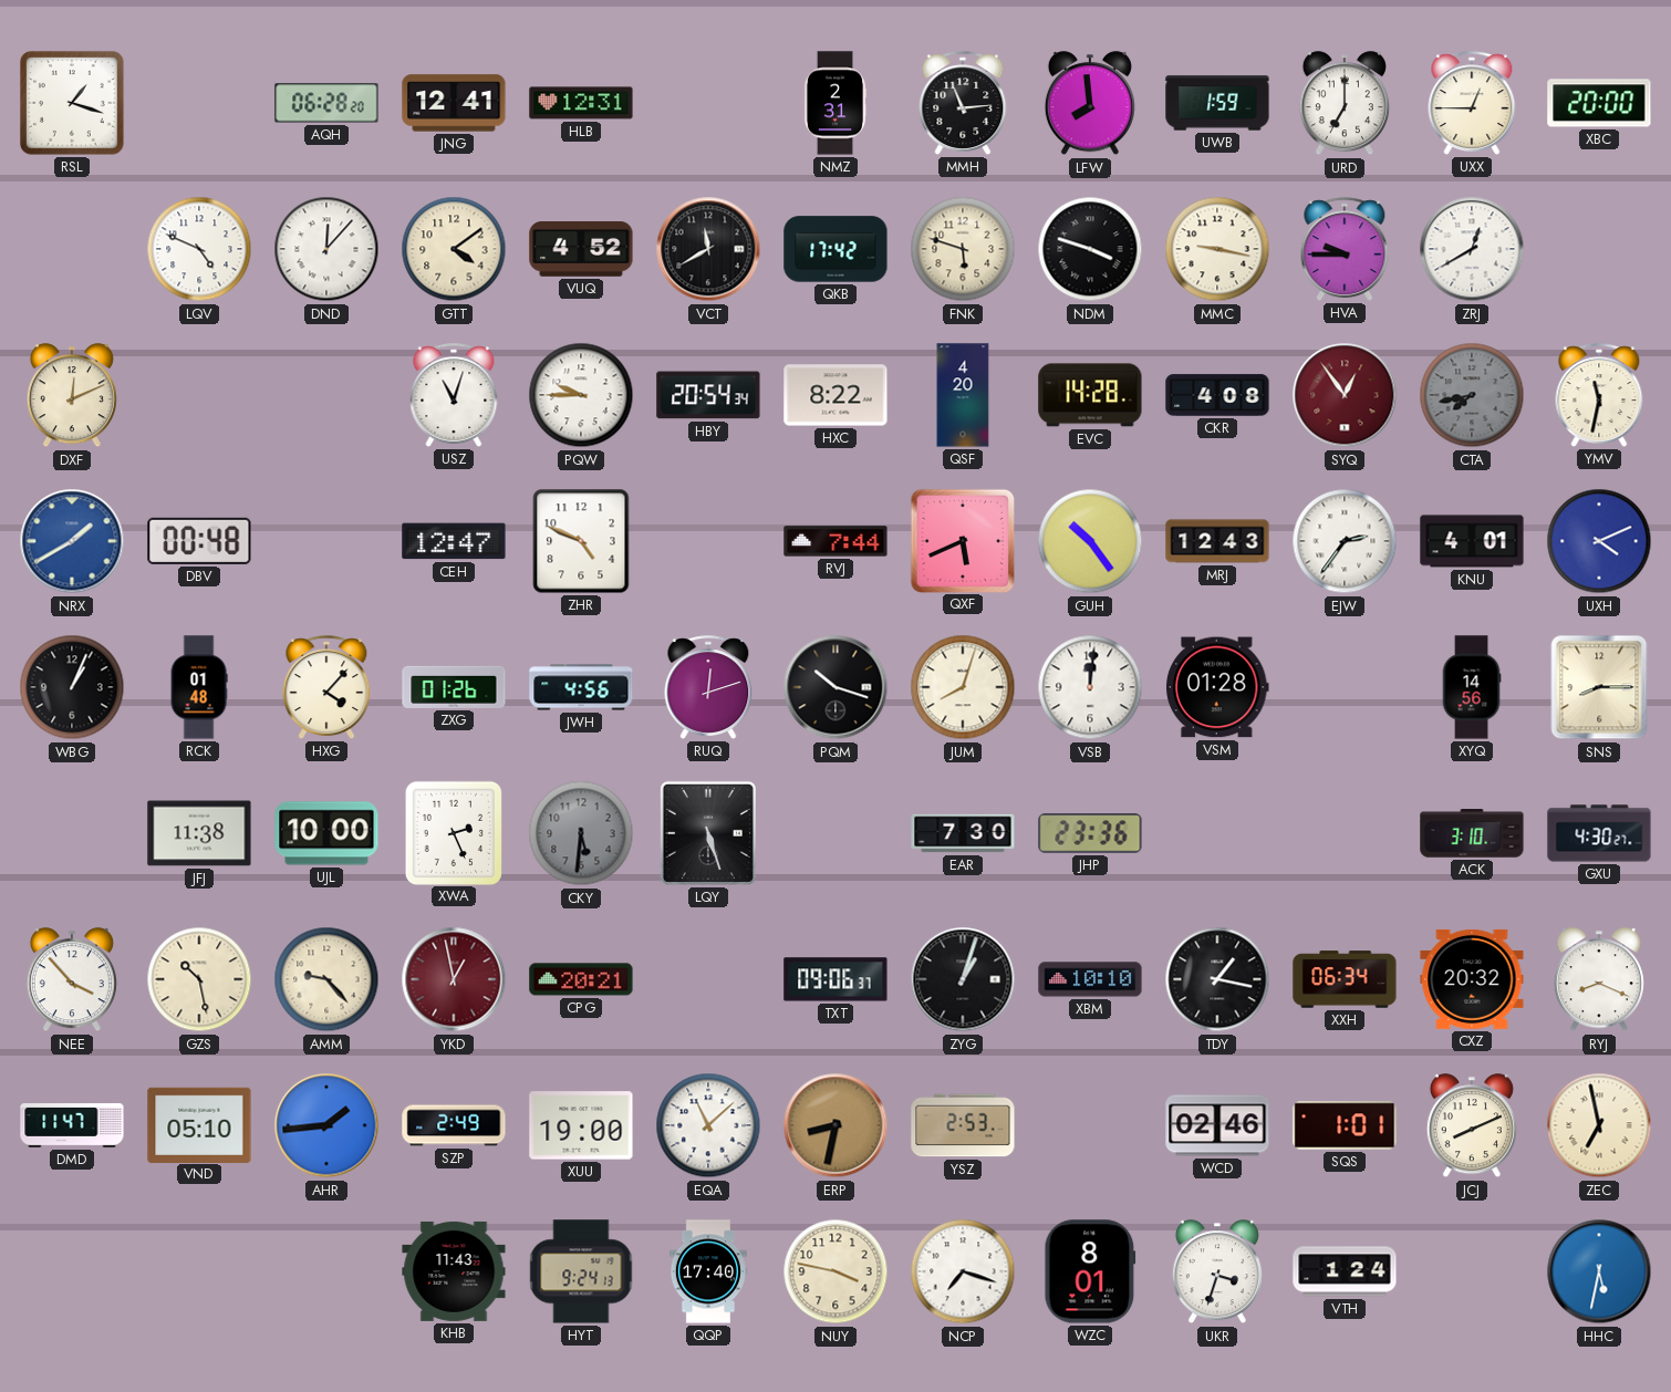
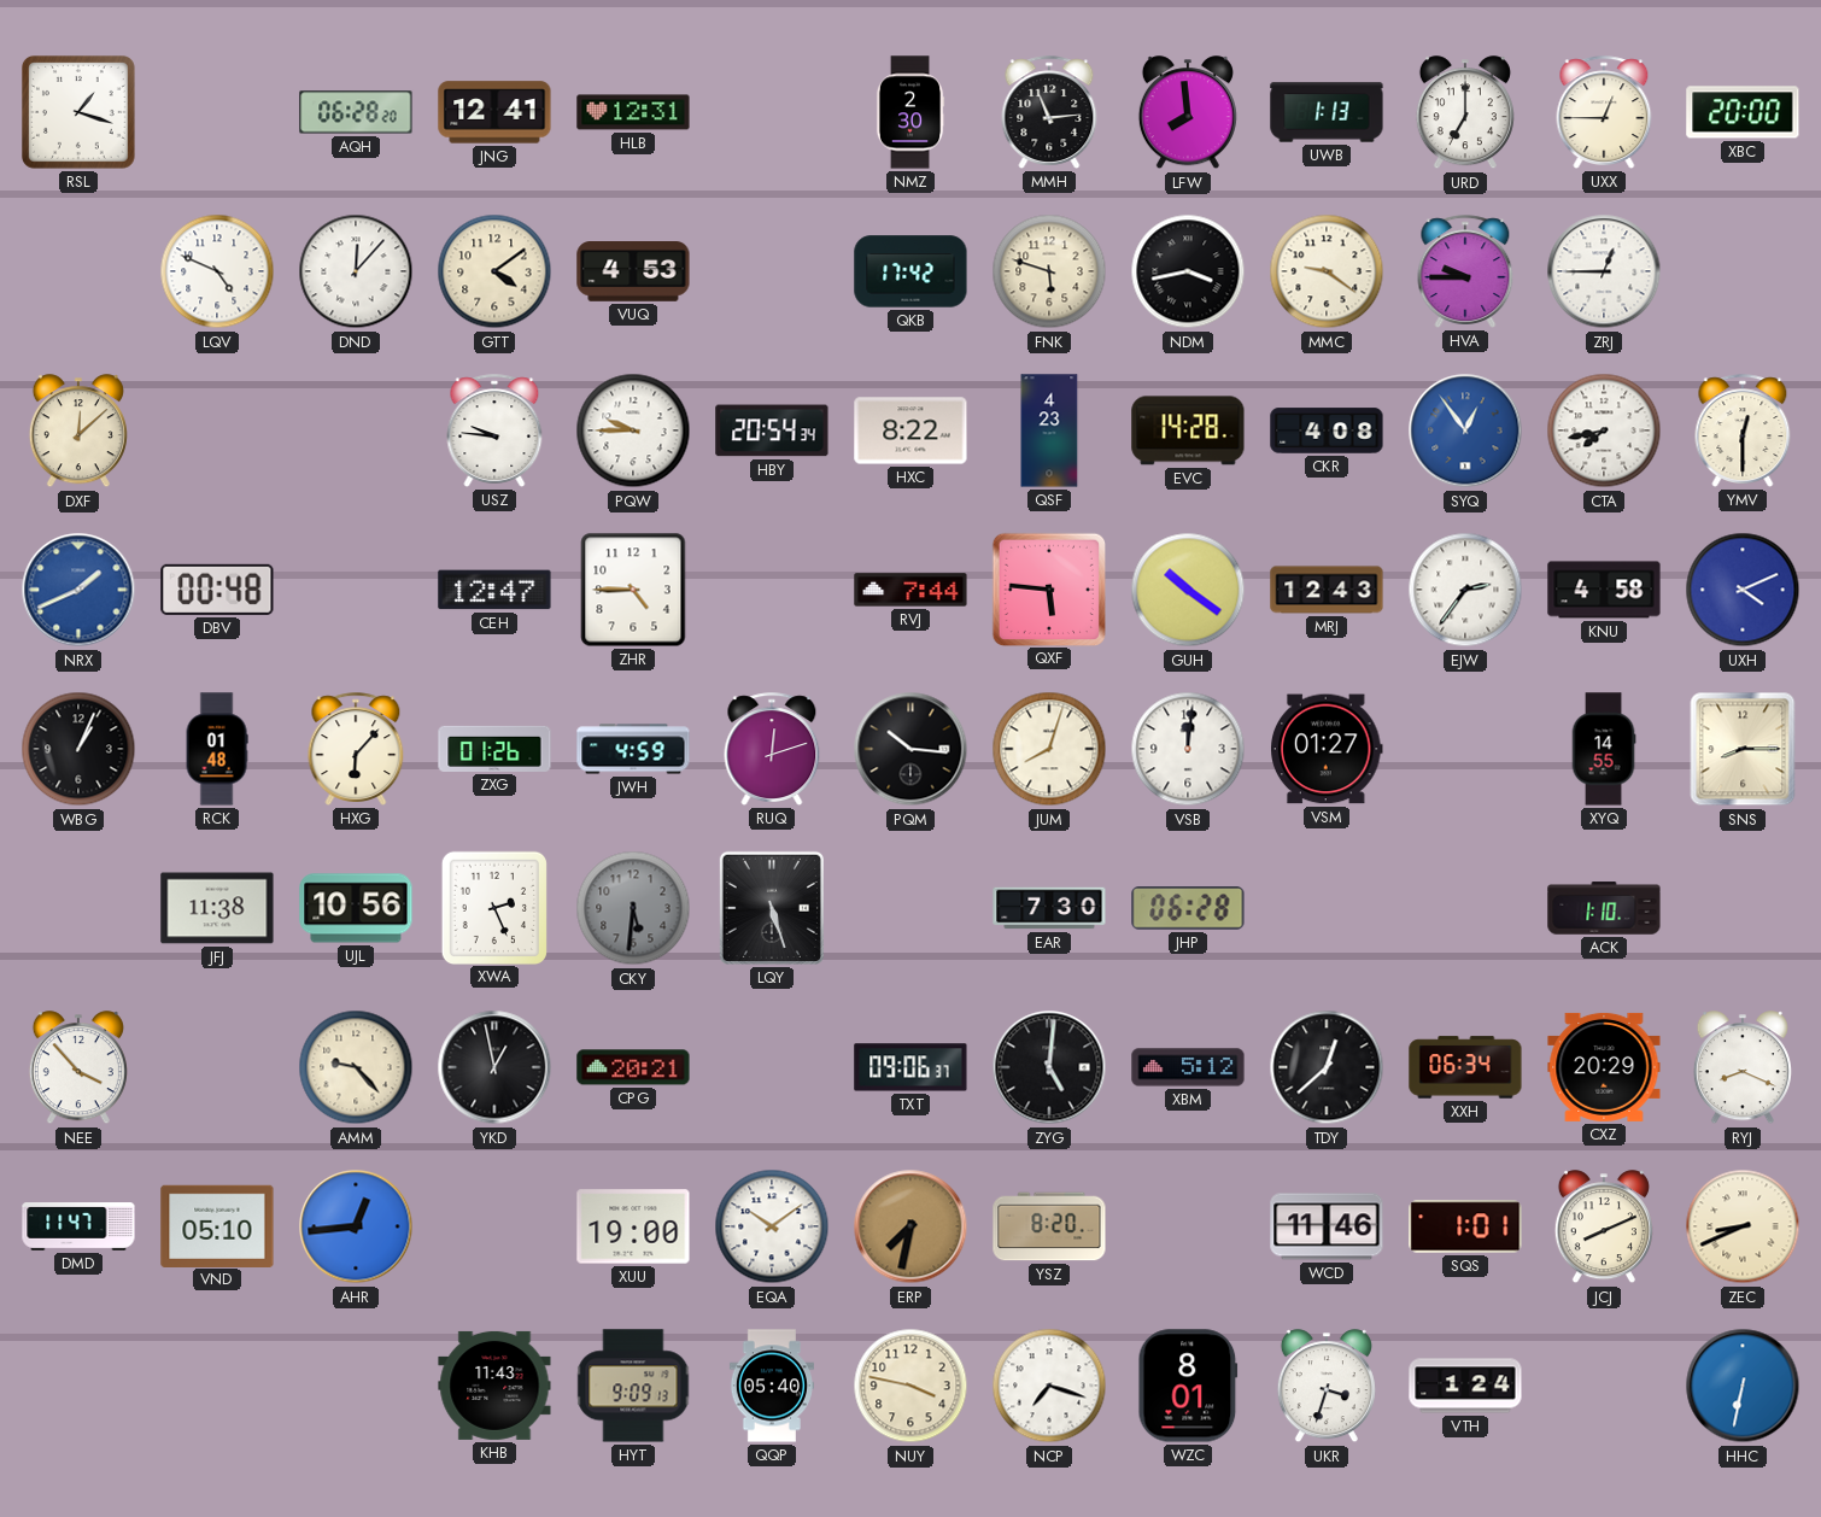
NMZ: 2:31 -> 2:30
UWB: 1:59 -> 1:13
VUQ: 4:52 -> 4:53
VCT: 11:40 -> none
NDM: 3:48 -> 3:43
MMC: 9:17 -> 9:21
ZRJ: 12:40 -> 12:45
DXF: 12:11 -> 12:08
USZ: 11:03 -> 9:46
QSF: 4:20 -> 4:23
SYQ dial: burgundy -> blue
CTA dial: grey -> white
YMV: 11:32 -> 12:30
NRX: 1:40 -> 1:41
ZHR: 4:49 -> 4:45
QXF: 5:41 -> 5:46
GUH: 10:24 -> 10:21
KNU: 4:01 -> 4:58
HXG: 4:07 -> 6:07
JWH: 4:56 -> 4:59
PQM: 10:18 -> 10:16
VSM: 01:28 -> 01:27
XYQ: 14:56 -> 14:55
UJL: 10:00 -> 10:56
JHP: 23:36 -> 06:28
ACK: 3:10 -> 1:10
GXU: 4:30 -> none
GZS: 10:28 -> none
YKD dial: burgundy -> black
ZYG: 1:03 -> 5:01
XBM: 10:10 -> 5:12
TDY: 1:17 -> 12:38
CXZ: 20:32 -> 20:29
AHR: 1:44 -> 12:44
SZP: 2:49 -> none
EQA: 11:08 -> 10:09
ERP: 8:32 -> 7:32
YSZ: 2:53 -> 8:20
WCD: 02:46 -> 11:46
ZEC: 6:58 -> 8:41
HYT: 9:24 -> 9:09
QQP: 17:40 -> 05:40
HHC: 5:32 -> 6:32
